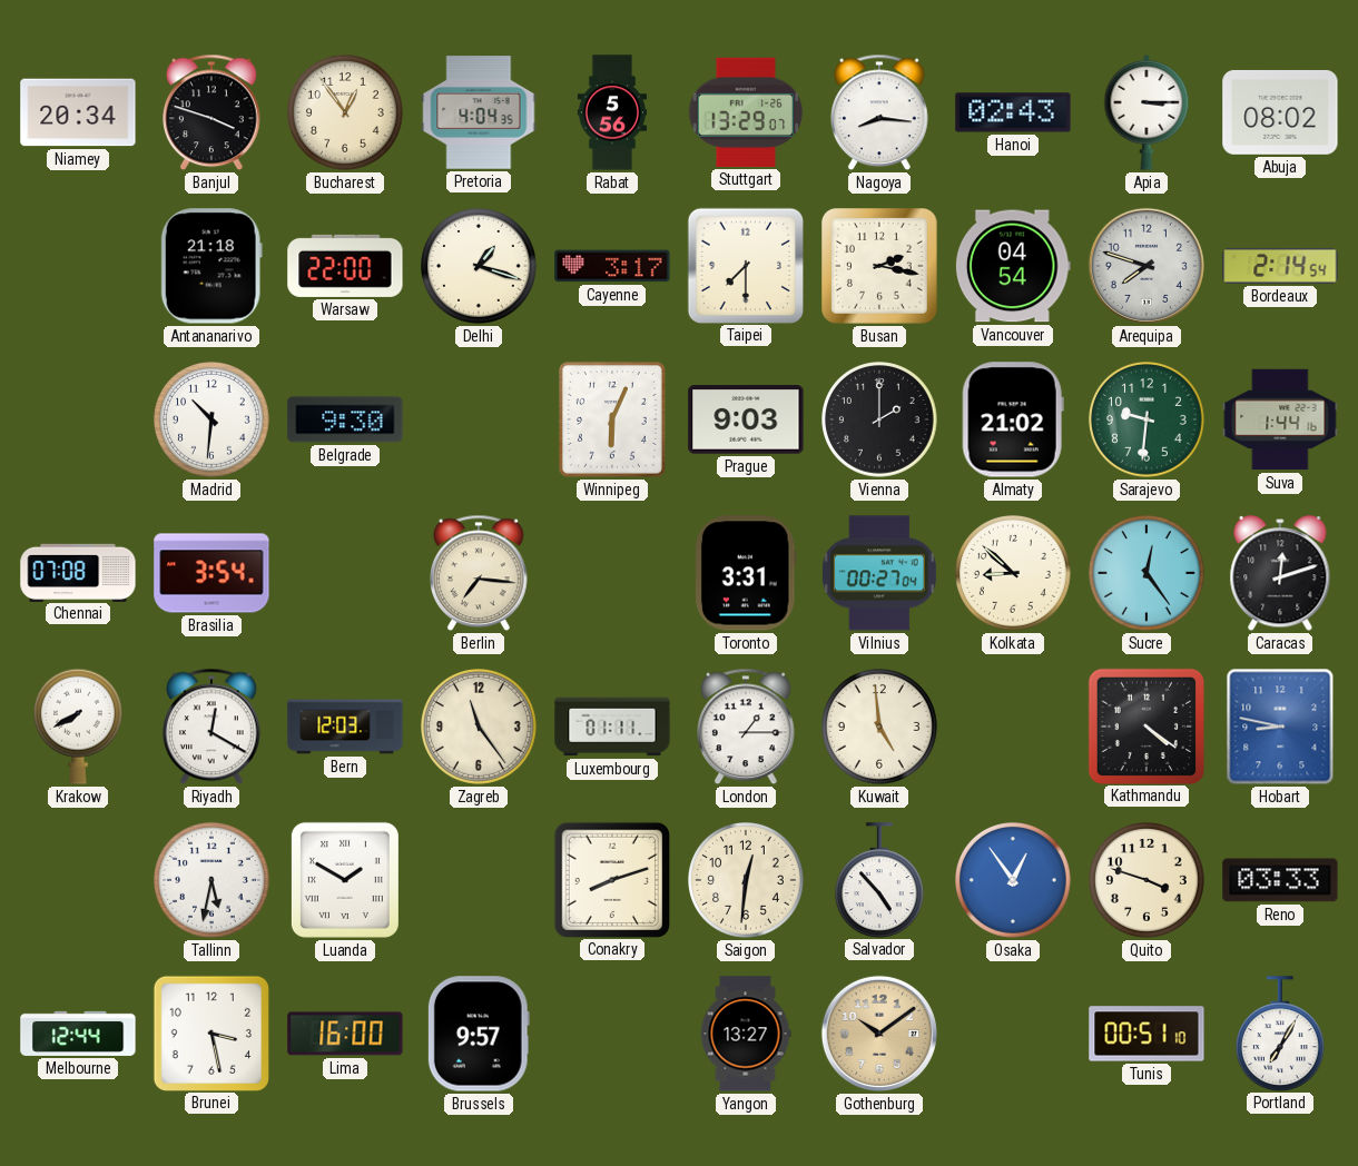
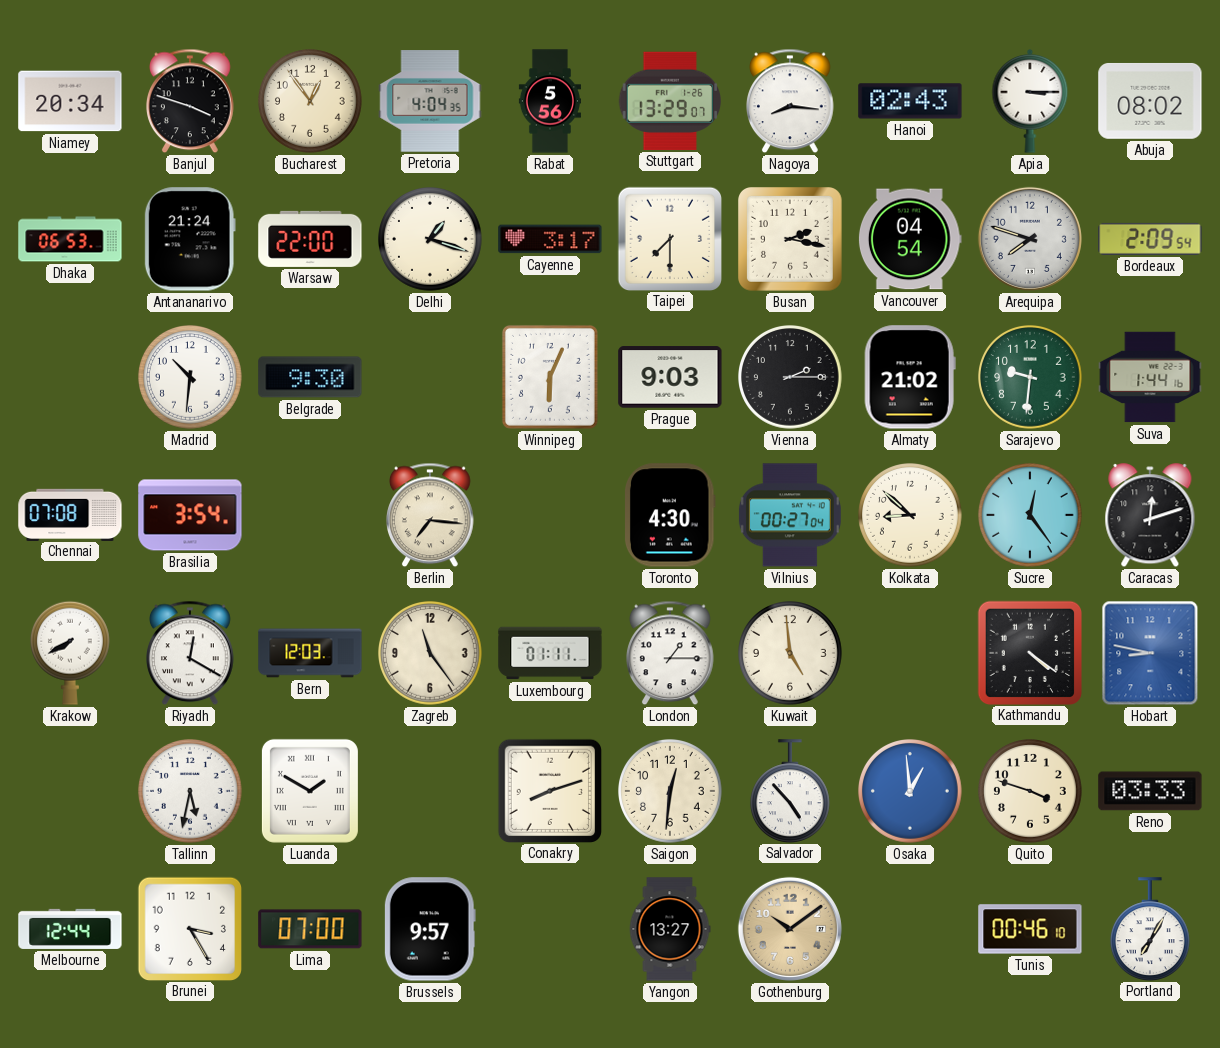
Dhaka: none -> 06:53
Antananarivo: 21:18 -> 21:24
Bordeaux: 2:14 -> 2:09
Vienna: 2:00 -> 2:15
Toronto: 3:31 -> 4:30
Osaka: 12:54 -> 12:59
Brunei: 3:28 -> 3:25
Lima: 16:00 -> 07:00
Tunis: 00:51 -> 00:46
